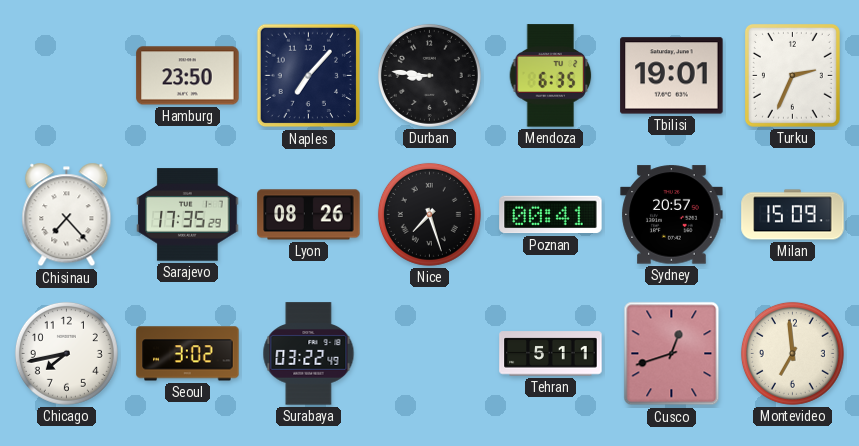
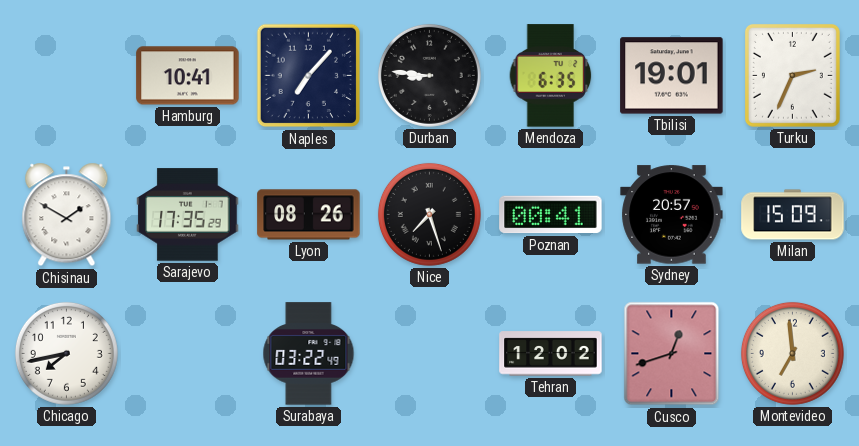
Hamburg: 23:50 -> 10:41
Chisinau: 7:23 -> 1:50
Seoul: 3:02 -> none
Tehran: 5:11 -> 12:02
